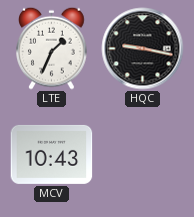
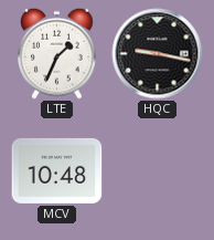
MCV: 10:43 -> 10:48
